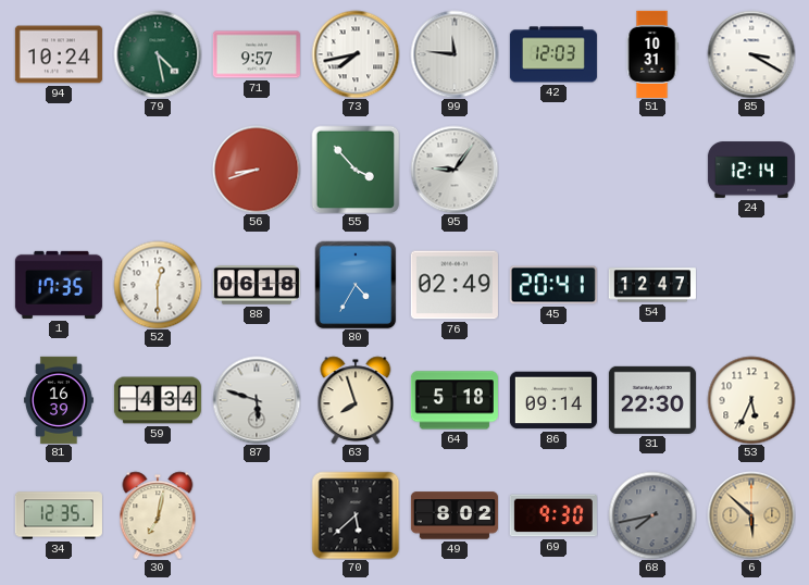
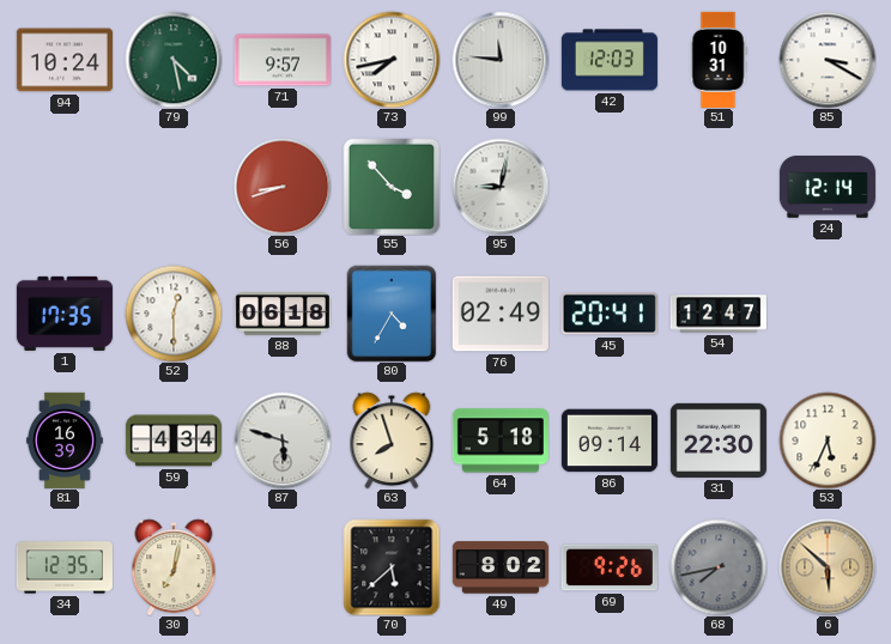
95: 9:06 -> 9:02
69: 9:30 -> 9:26
